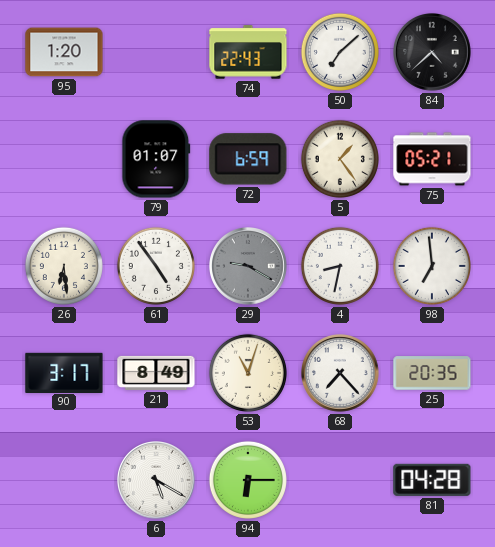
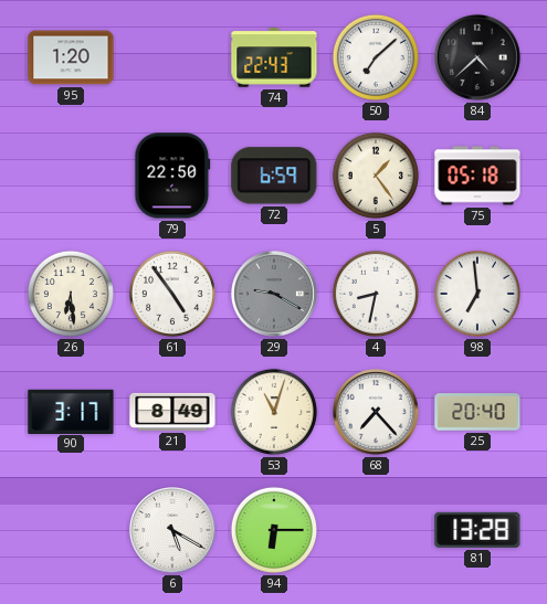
79: 01:07 -> 22:50
75: 05:21 -> 05:18
25: 20:35 -> 20:40
81: 04:28 -> 13:28
